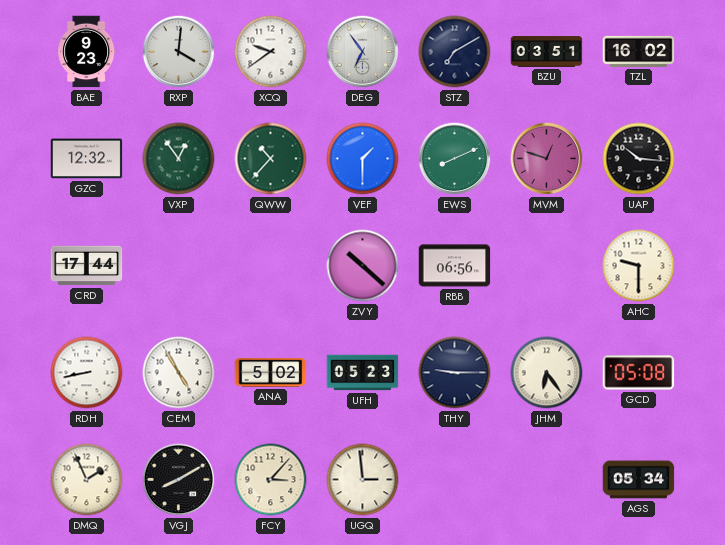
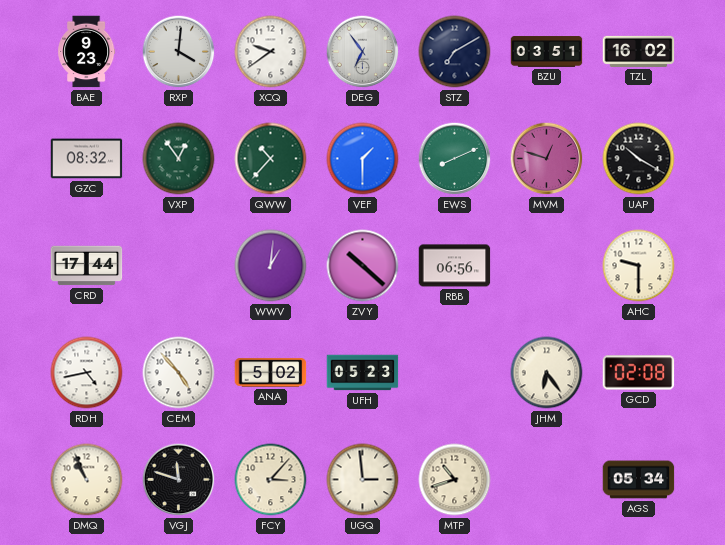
GZC: 12:32 -> 08:32
UAP: 10:16 -> 10:20
WWV: none -> 1:01
RDH: 8:43 -> 4:43
CEM: 4:55 -> 4:53
THY: 9:15 -> none
GCD: 05:08 -> 02:08
DMQ: 1:56 -> 10:56
VGJ: 8:10 -> 11:48
MTP: none -> 10:42
